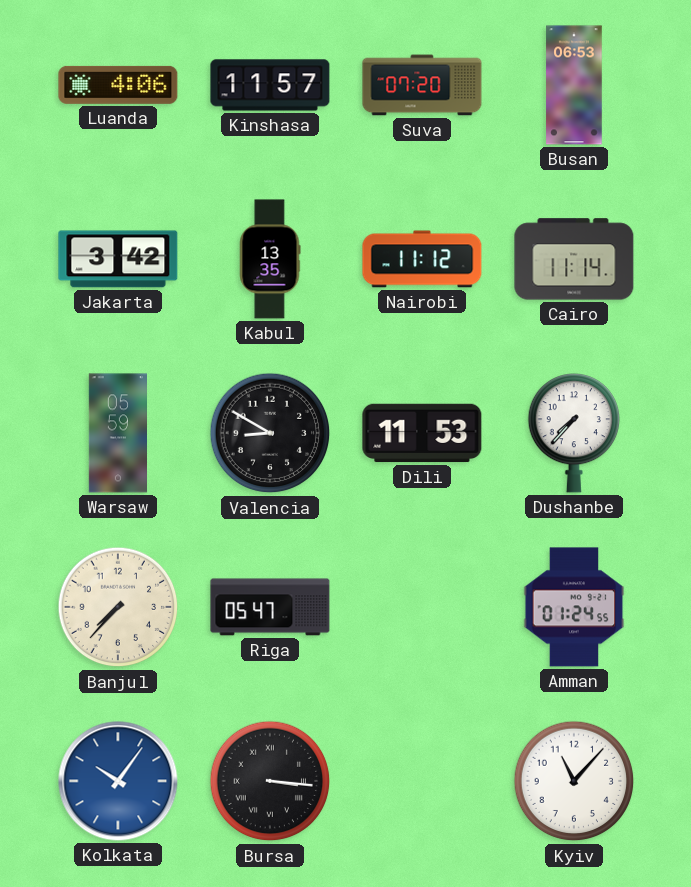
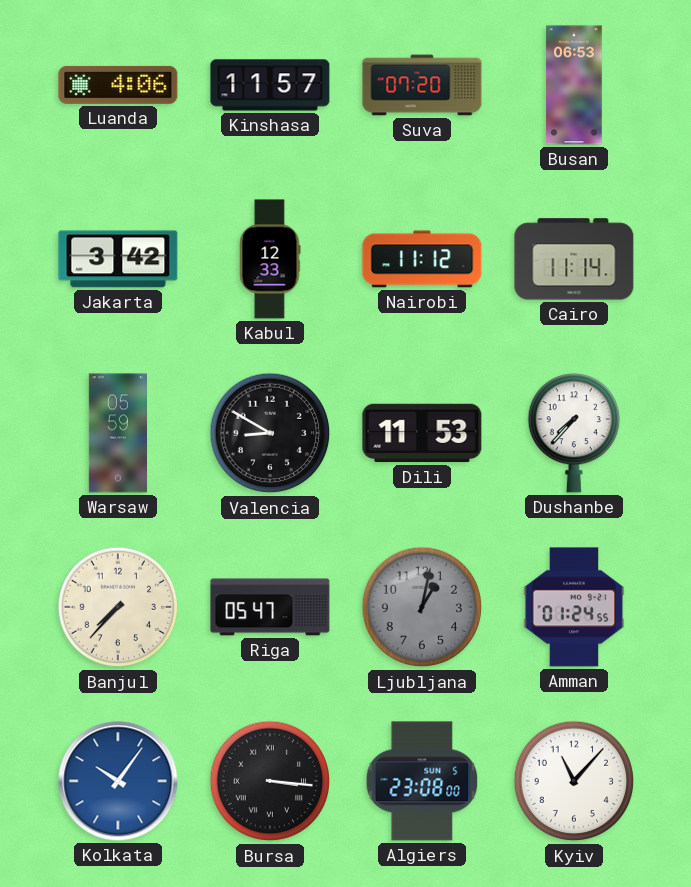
Kabul: 13:35 -> 12:33
Ljubljana: none -> 1:02
Algiers: none -> 23:08
